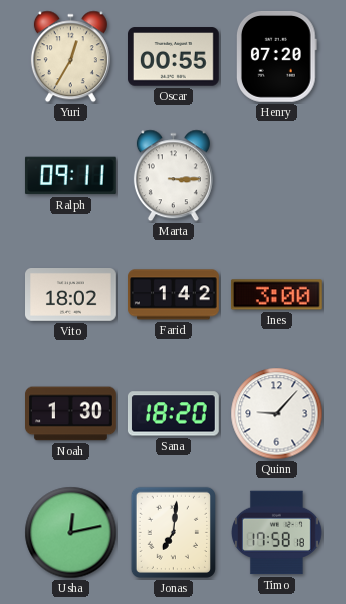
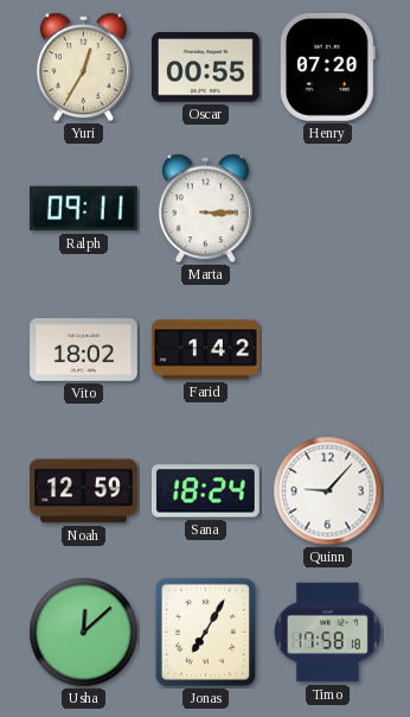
Ines: 3:00 -> none
Noah: 1:30 -> 12:59
Sana: 18:20 -> 18:24
Usha: 12:13 -> 12:08
Jonas: 7:01 -> 7:05
